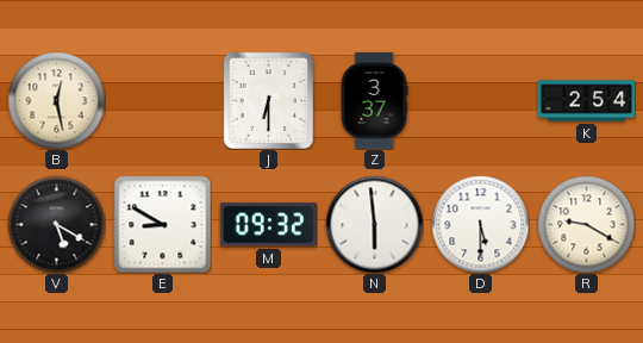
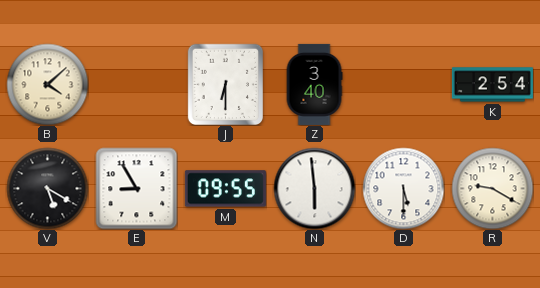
B: 12:28 -> 4:08
Z: 3:37 -> 3:40
E: 8:50 -> 8:55
M: 09:32 -> 09:55
